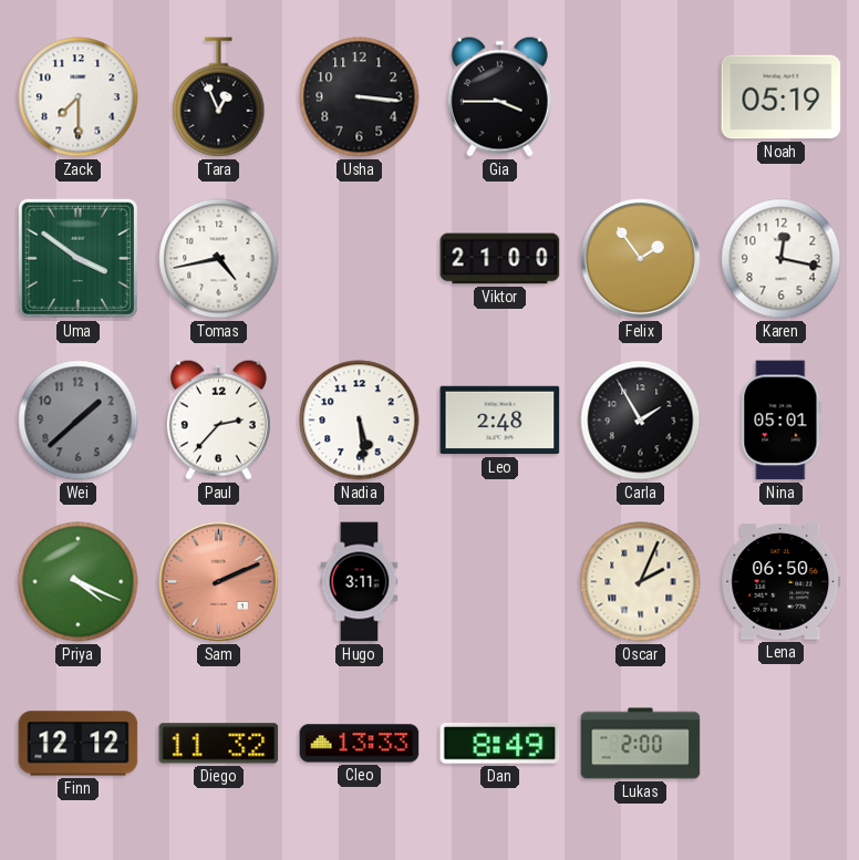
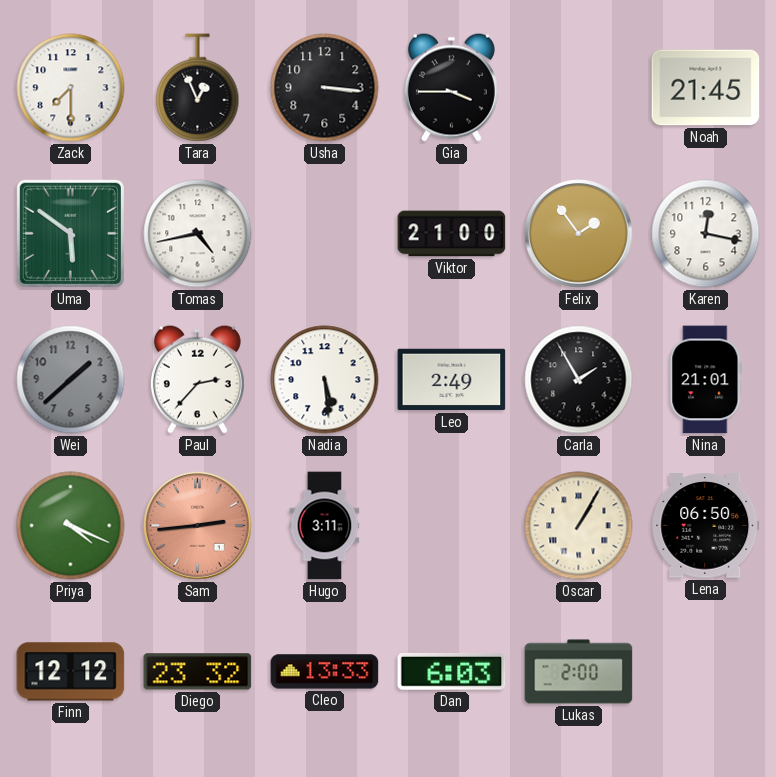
Noah: 05:19 -> 21:45
Uma: 3:51 -> 5:51
Leo: 2:48 -> 2:49
Nina: 05:01 -> 21:01
Sam: 2:11 -> 2:44
Oscar: 2:04 -> 1:05
Diego: 11:32 -> 23:32
Dan: 8:49 -> 6:03
